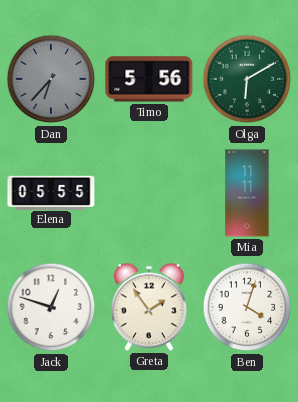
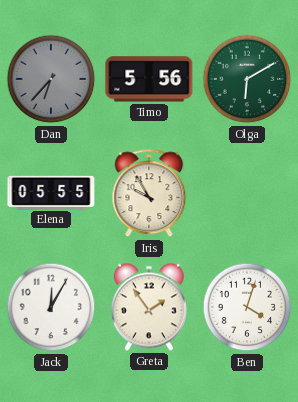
Iris: none -> 9:55
Mia: 11:11 -> none
Jack: 12:48 -> 12:05
